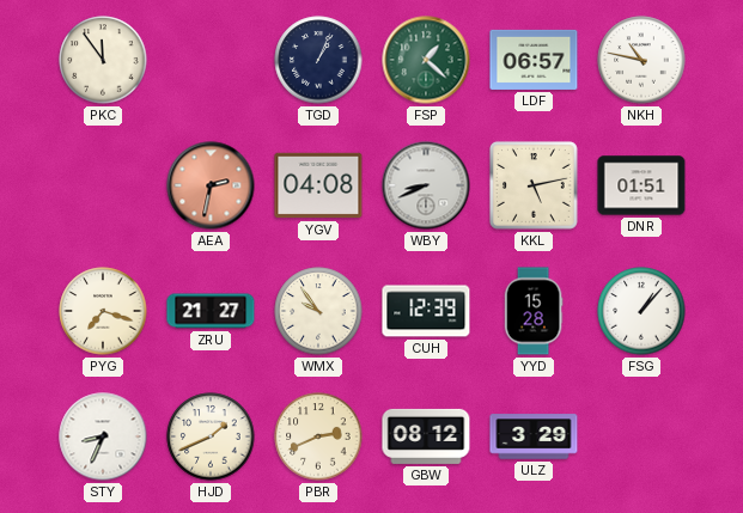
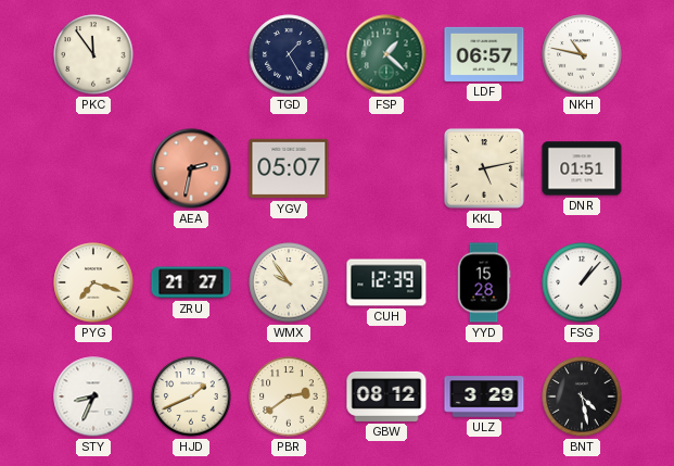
TGD: 1:04 -> 1:25
YGV: 04:08 -> 05:07
WBY: 8:41 -> none
PBR: 2:41 -> 2:39
BNT: none -> 4:28
